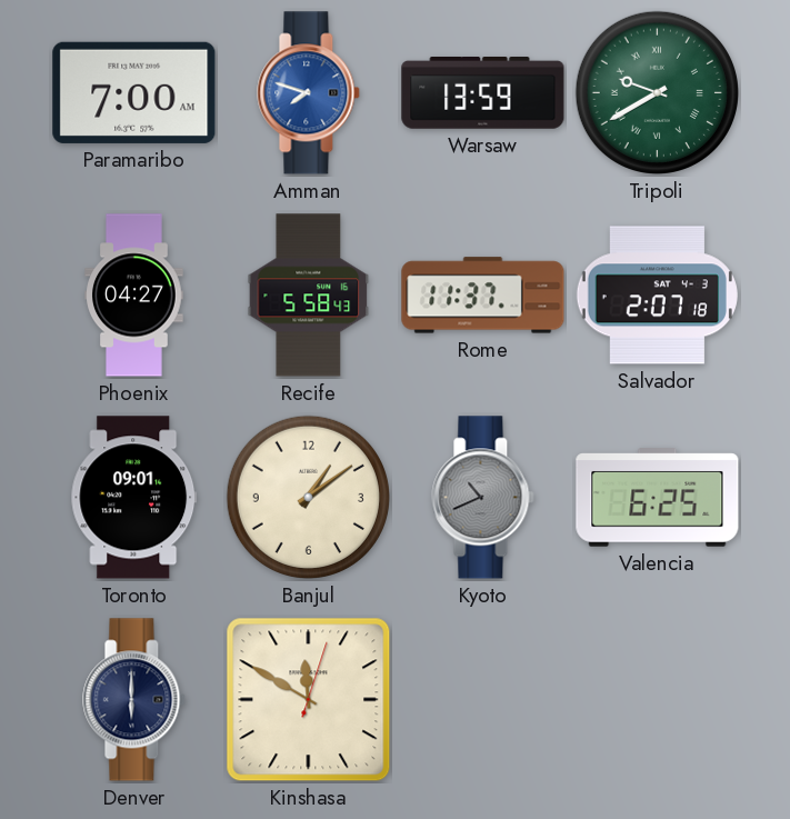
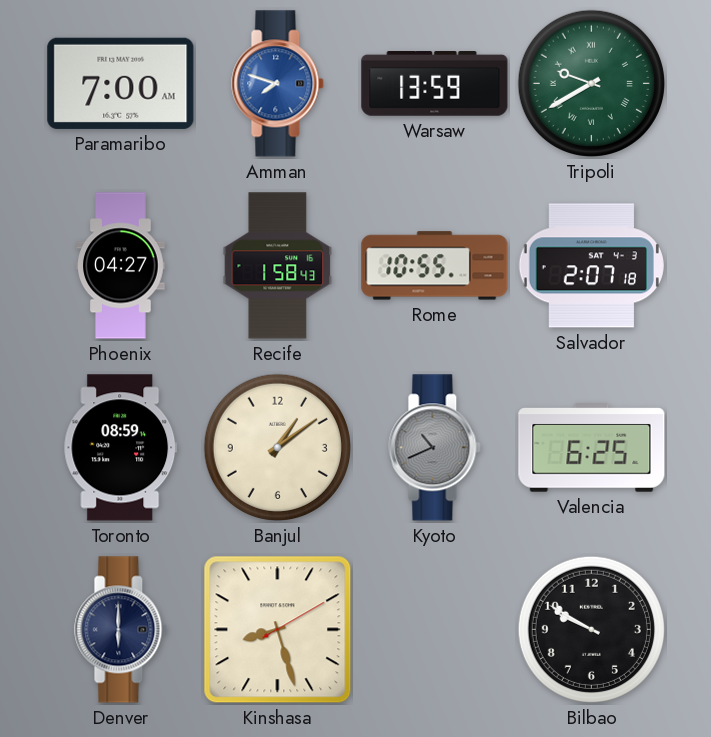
Recife: 5:58 -> 1:58
Rome: 11:37 -> 10:55
Toronto: 09:01 -> 08:59
Kinshasa: 11:50 -> 8:27
Bilbao: none -> 9:50
